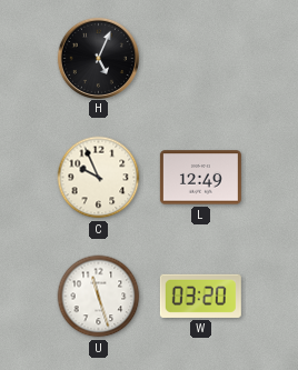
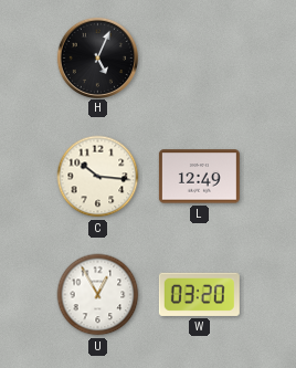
C: 9:56 -> 10:16
U: 11:27 -> 12:55
